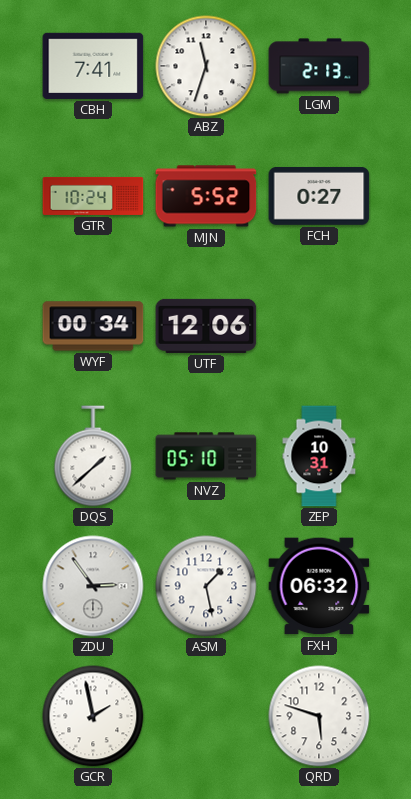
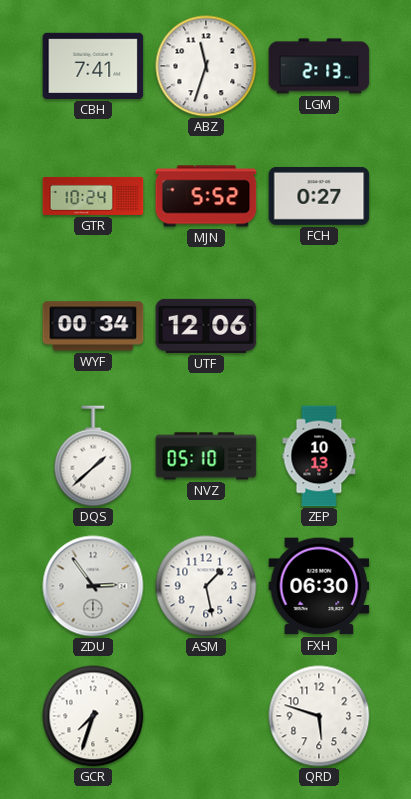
ZEP: 10:31 -> 10:13
FXH: 06:32 -> 06:30
GCR: 1:58 -> 7:33
